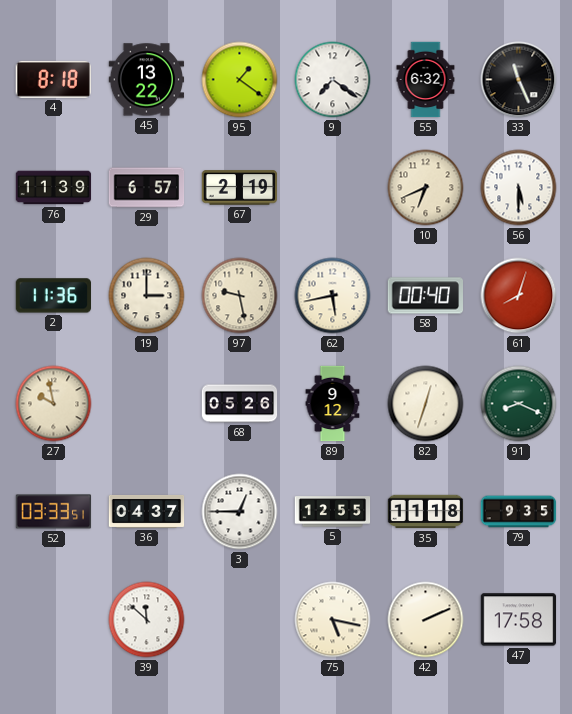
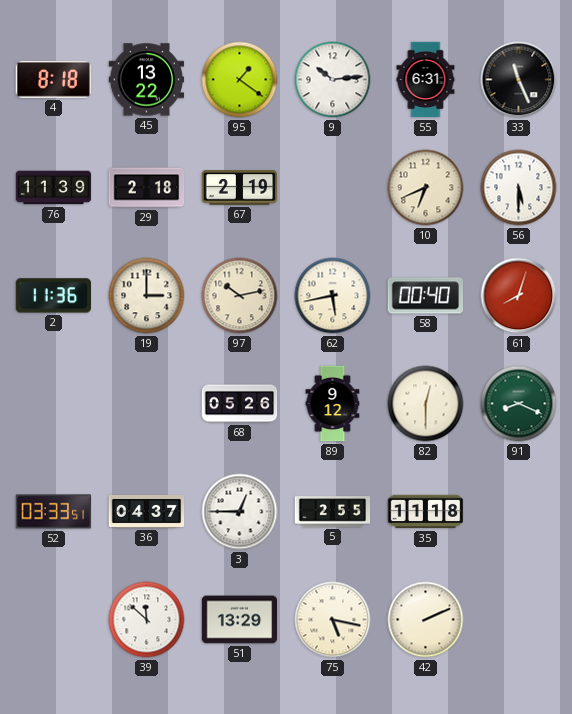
9: 7:21 -> 10:14
55: 6:32 -> 6:31
29: 6:57 -> 2:18
97: 9:28 -> 10:13
27: 9:58 -> none
82: 12:33 -> 12:30
5: 12:55 -> 2:55
79: 9:35 -> none
51: none -> 13:29
47: 17:58 -> none
